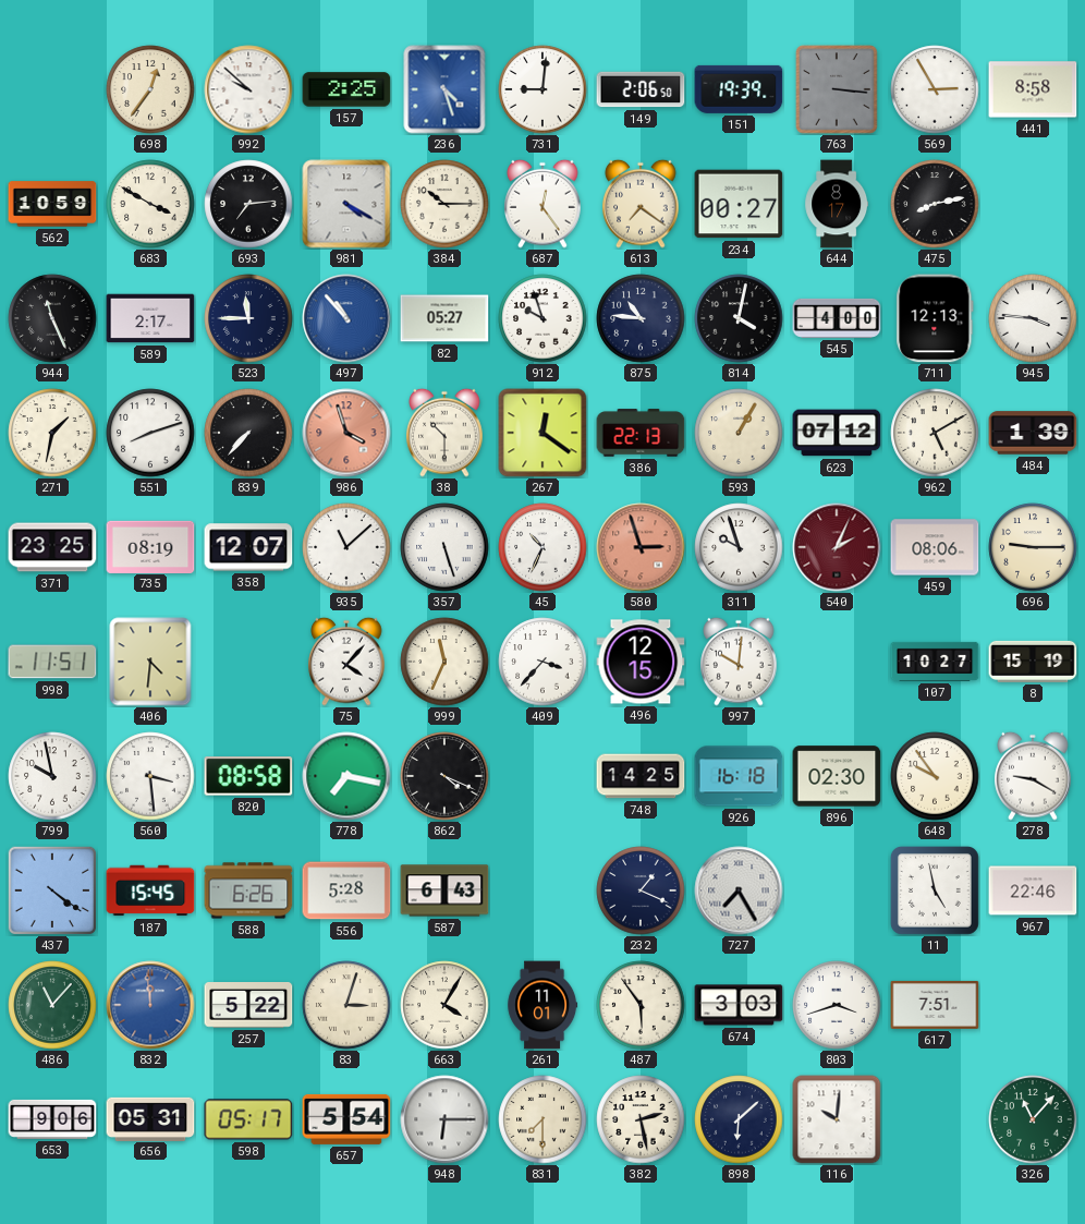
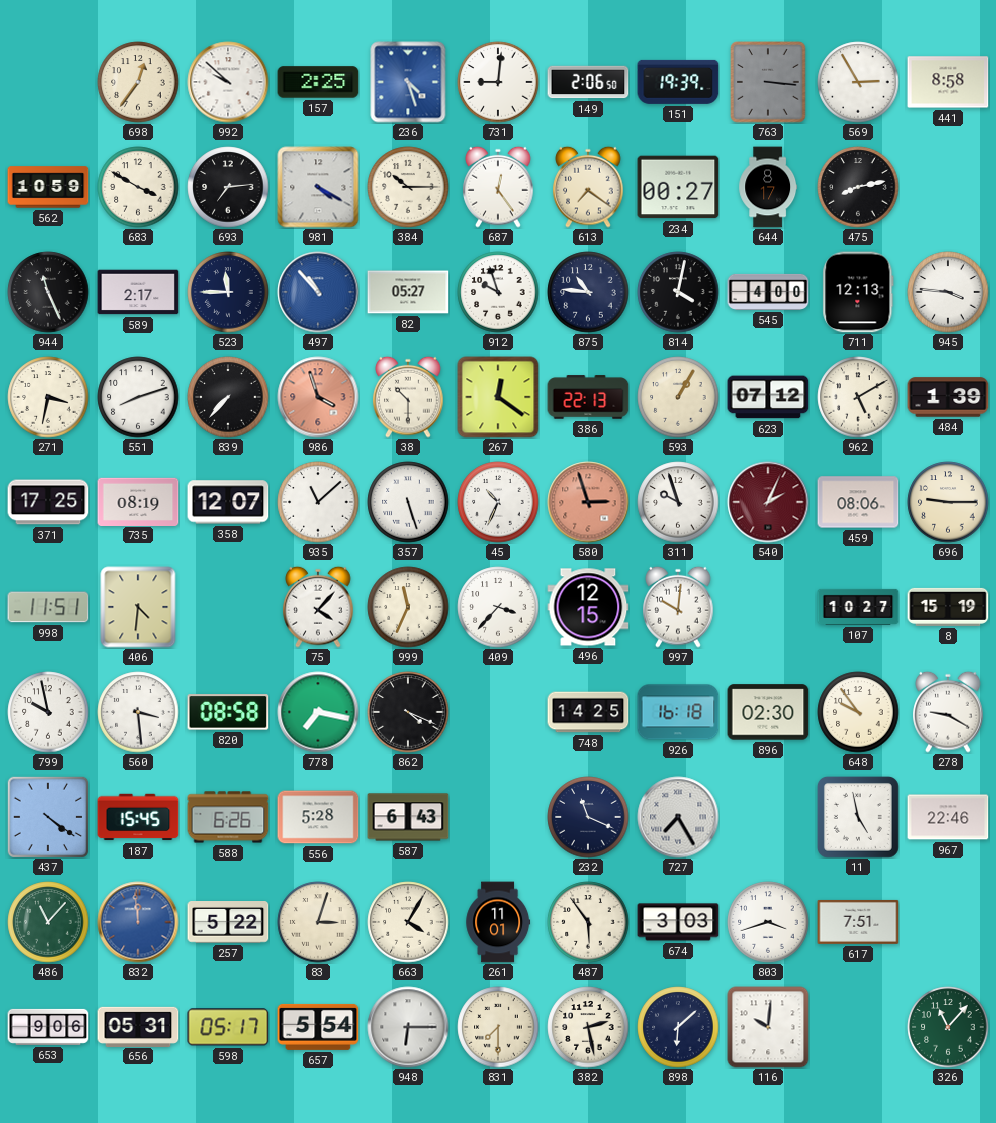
271: 1:32 -> 3:32
371: 23:25 -> 17:25
232: 1:19 -> 11:19
